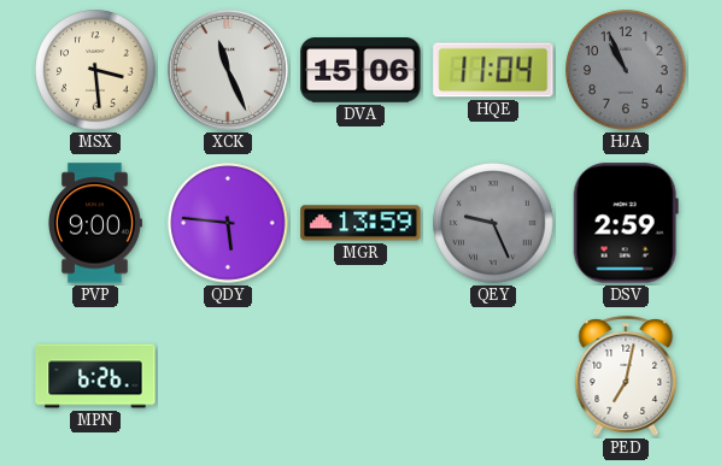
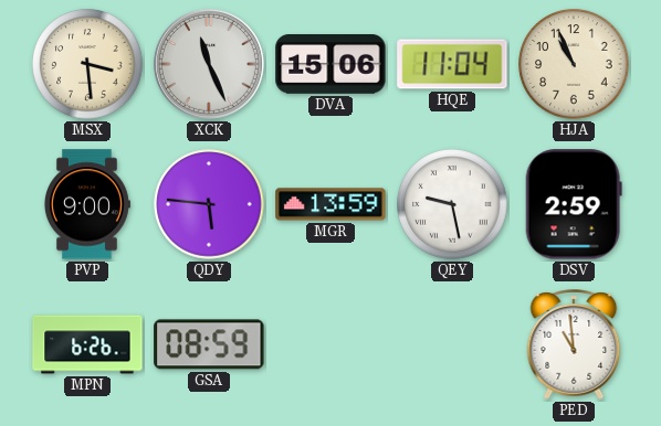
HJA dial: grey -> cream
QEY: 9:26 -> 9:28
QEY dial: grey -> white
GSA: none -> 08:59
PED: 7:02 -> 10:59
